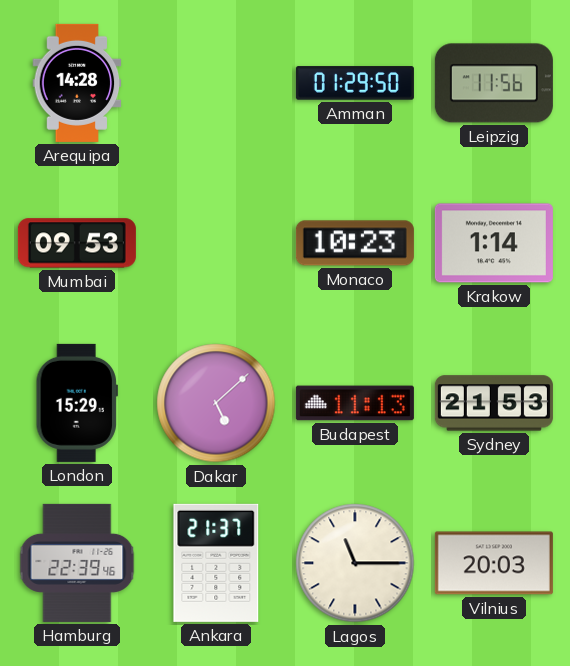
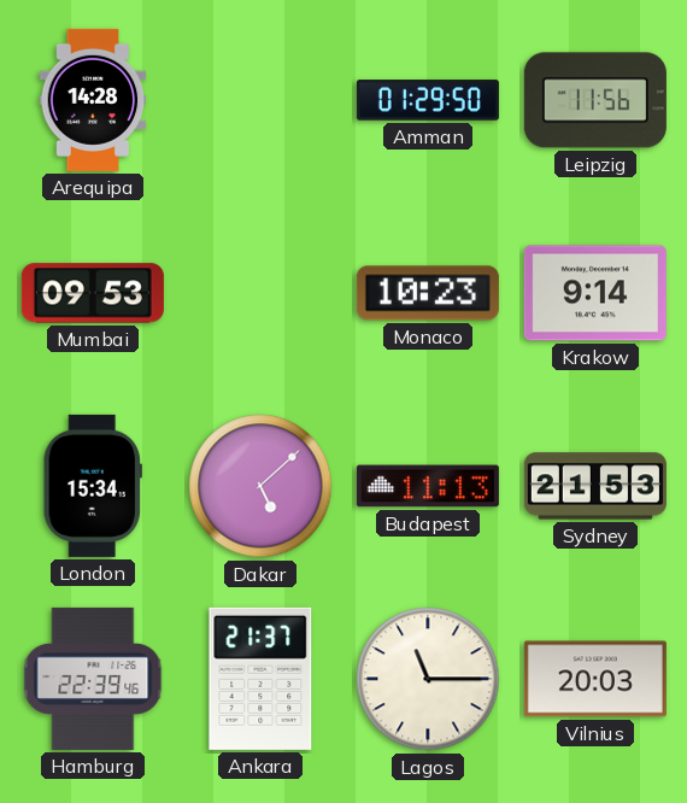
Krakow: 1:14 -> 9:14
London: 15:29 -> 15:34
